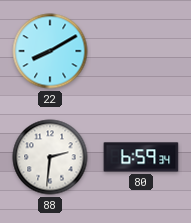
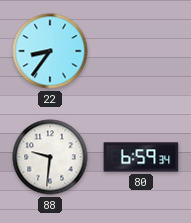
22: 8:10 -> 8:36
88: 2:31 -> 9:31
